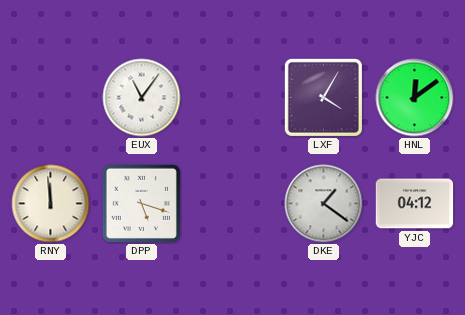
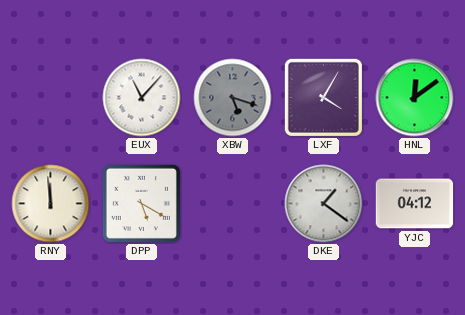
EUX: 11:06 -> 11:07
XBW: none -> 5:18
DPP: 5:18 -> 5:20
